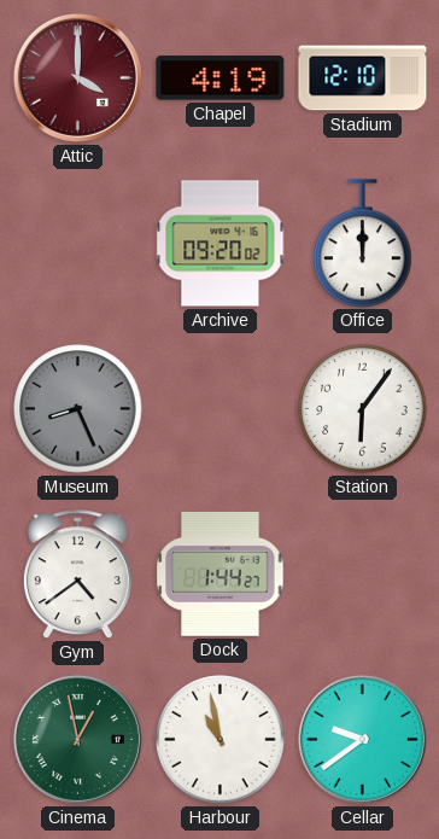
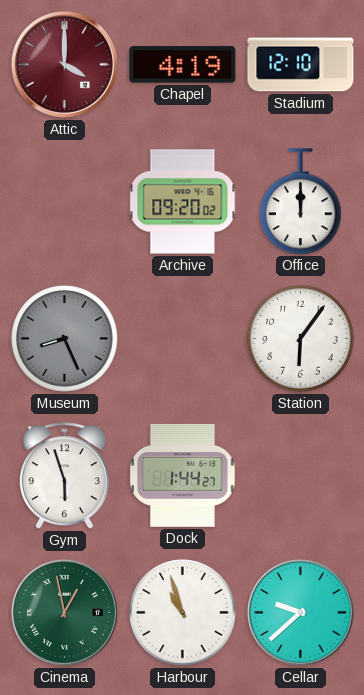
Gym: 4:39 -> 5:57
Harbour: 10:58 -> 10:57
Cellar: 9:39 -> 9:38
